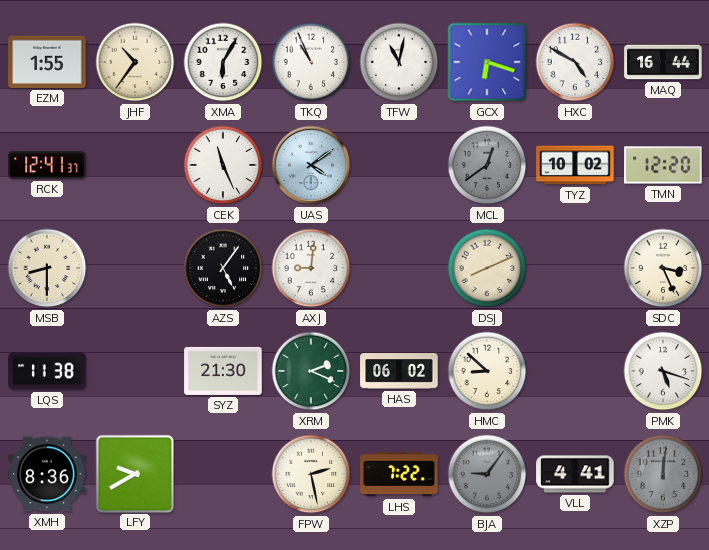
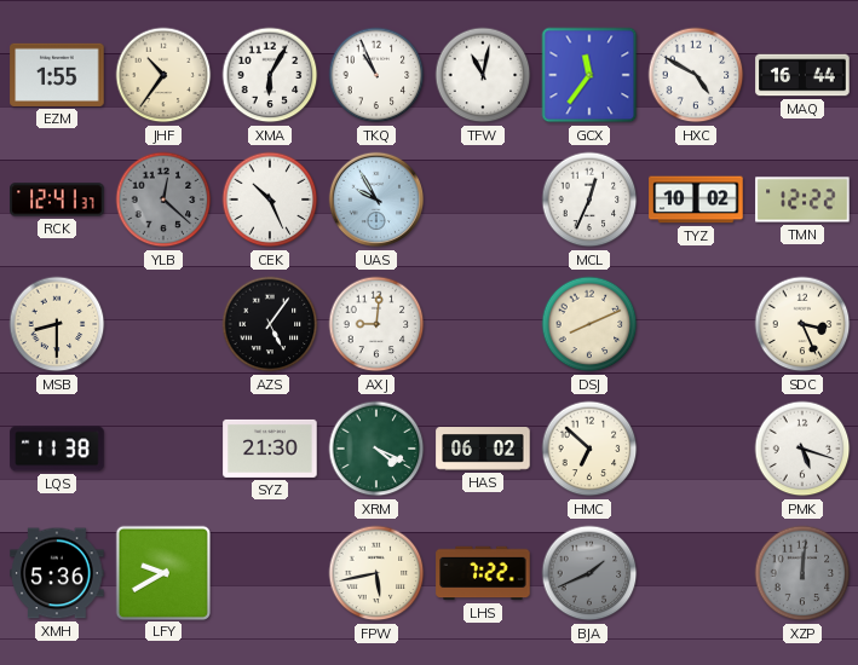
GCX: 6:18 -> 11:36
YLB: none -> 12:22
CEK: 11:26 -> 10:26
UAS: 4:09 -> 9:55
MCL: 12:39 -> 12:34
MCL dial: grey -> white
TMN: 12:20 -> 12:22
XRM: 2:19 -> 4:19
HMC: 8:52 -> 6:52
XMH: 8:36 -> 5:36
FPW: 2:28 -> 5:43
BJA: 9:06 -> 1:41
VLL: 4:41 -> none
